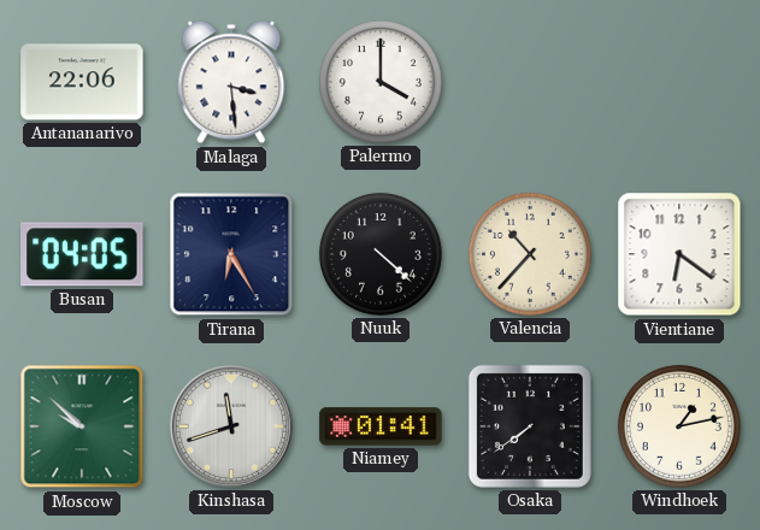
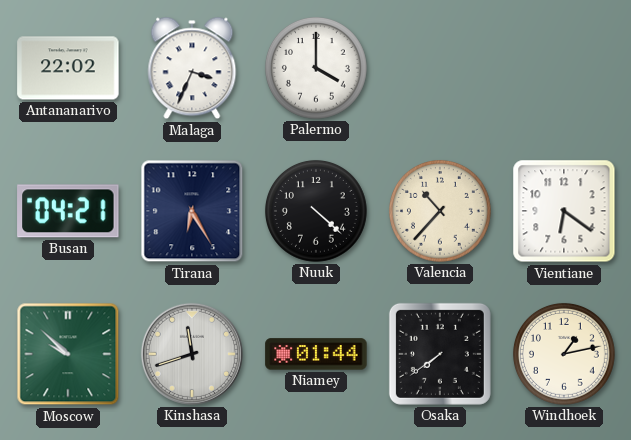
Antananarivo: 22:06 -> 22:02
Malaga: 3:29 -> 3:34
Busan: 04:05 -> 04:21
Niamey: 01:41 -> 01:44
